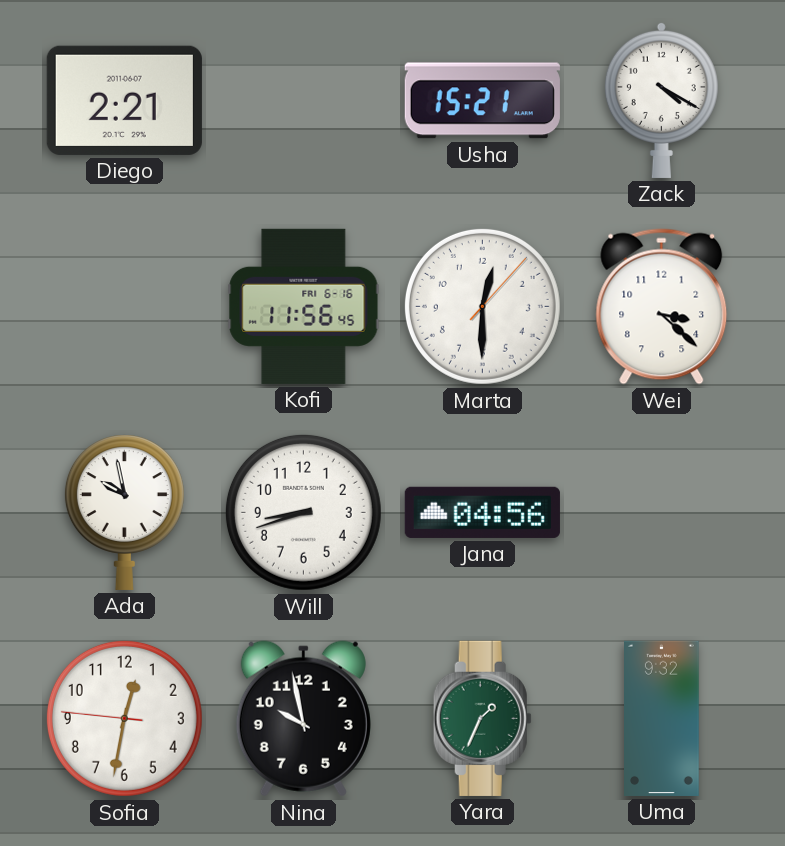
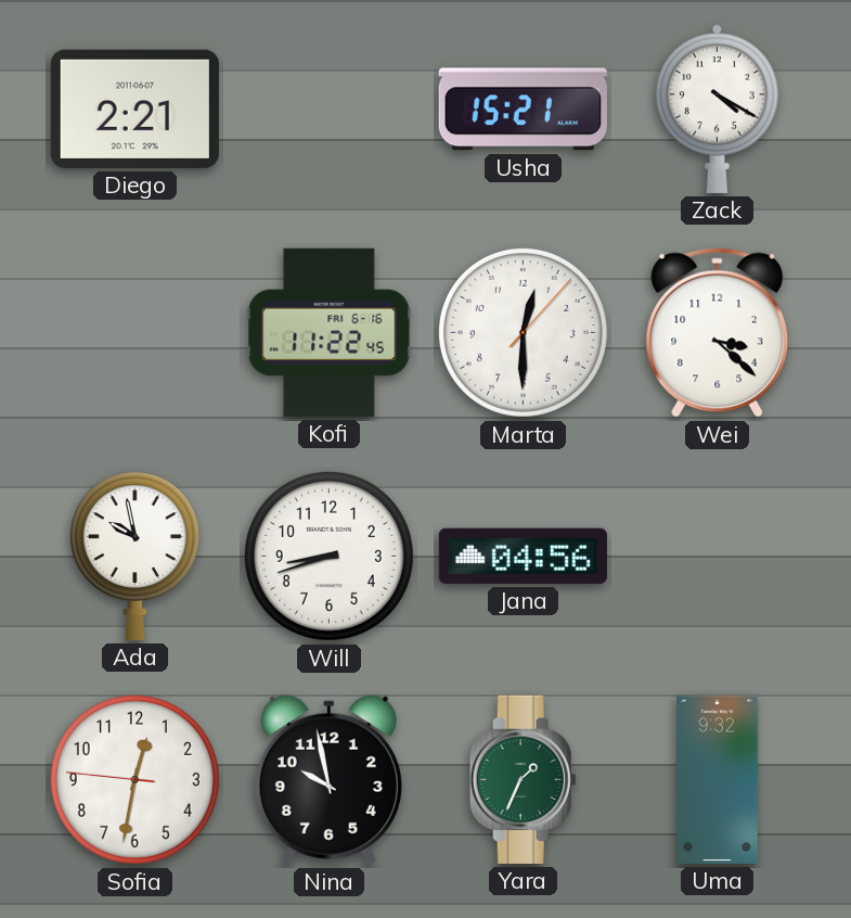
Kofi: 11:56 -> 11:22
